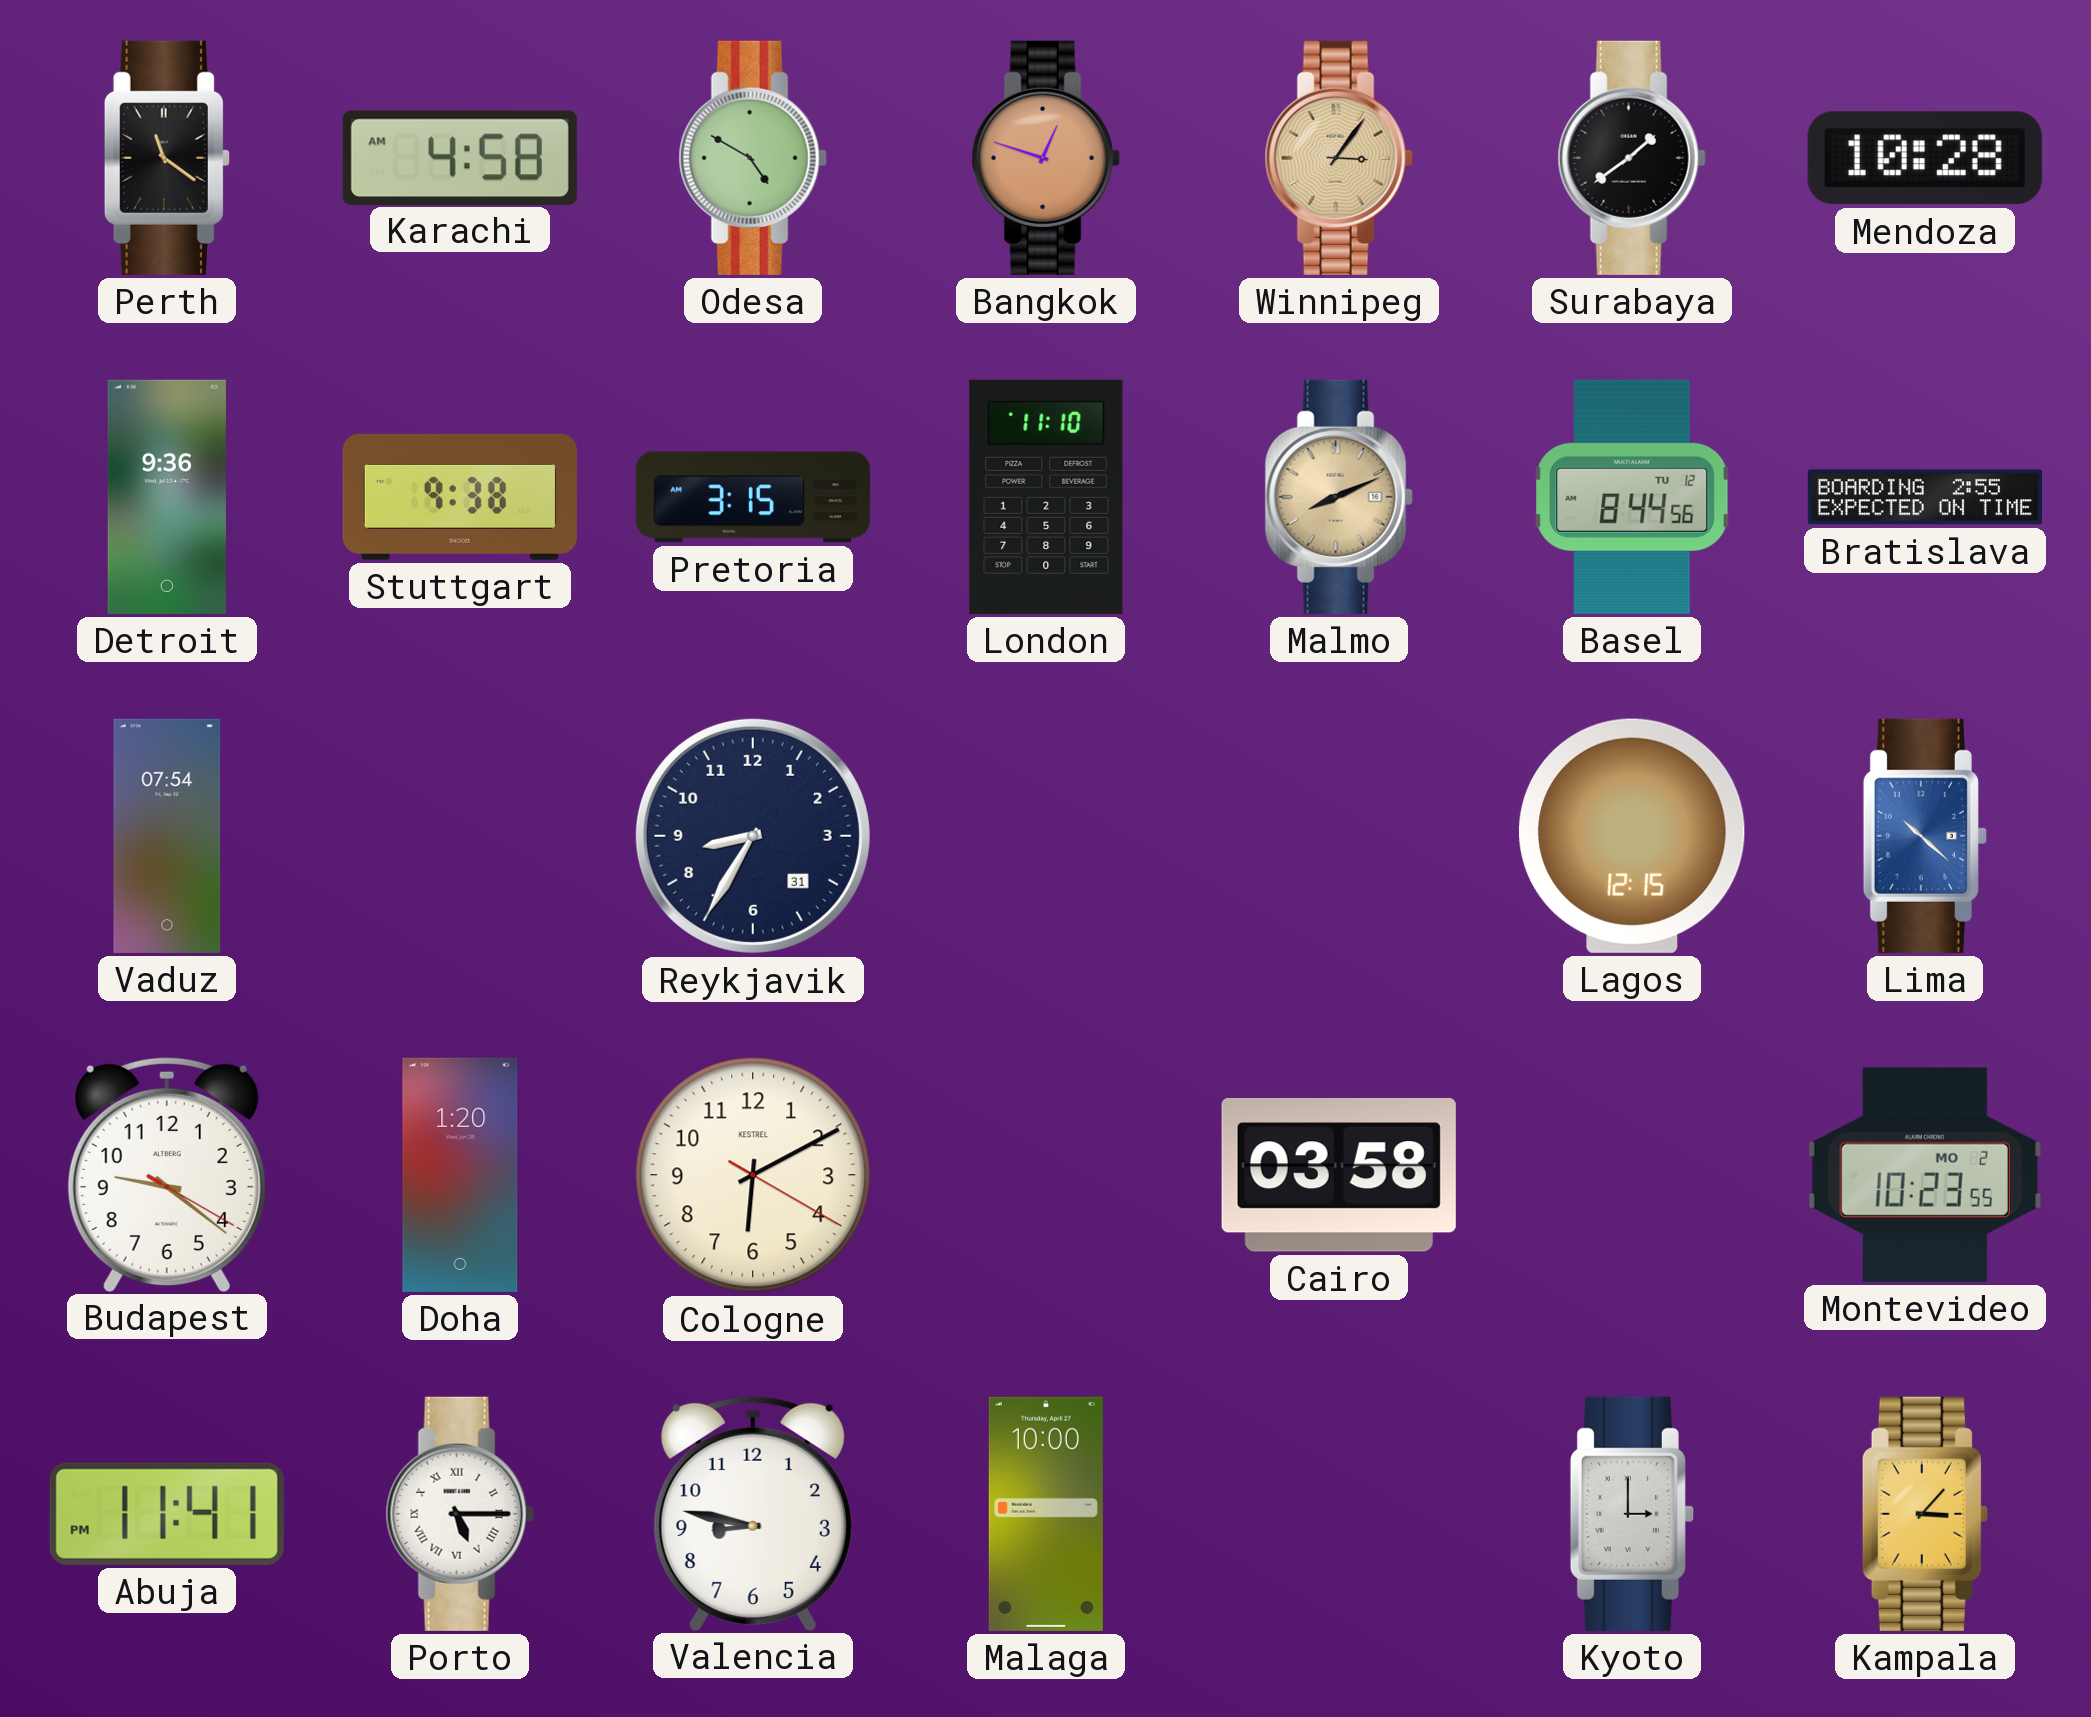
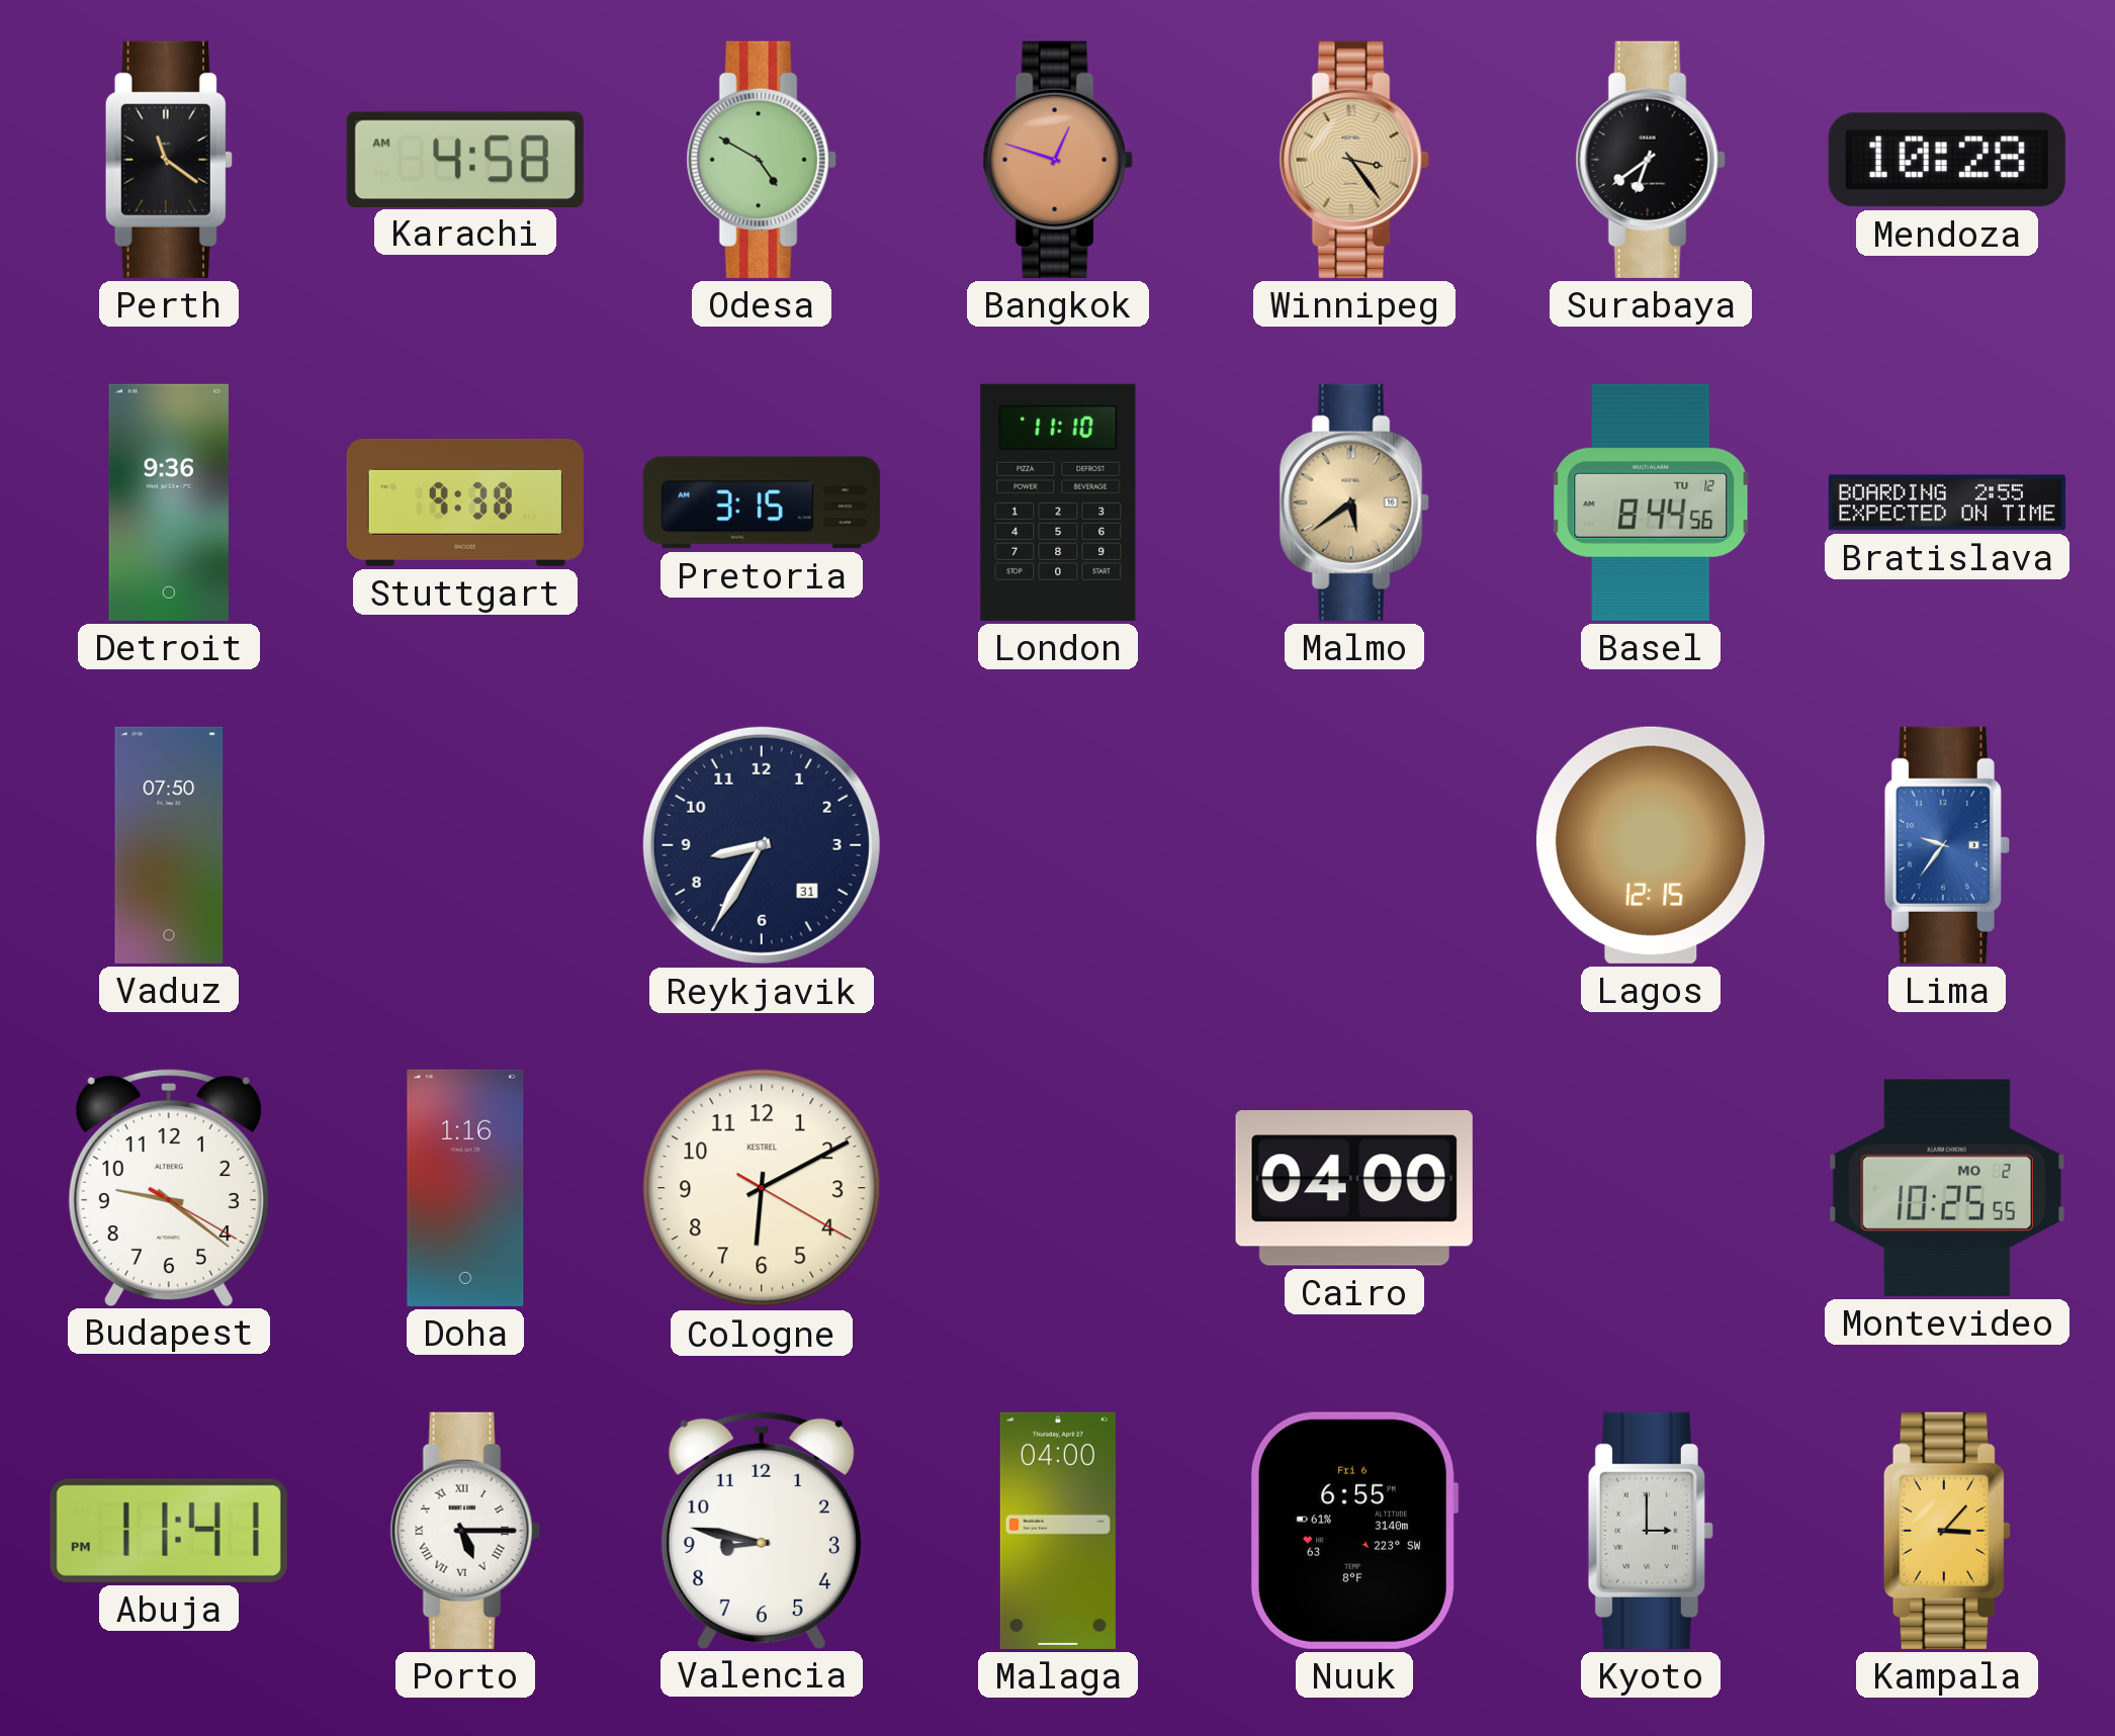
Winnipeg: 3:06 -> 3:24
Surabaya: 1:39 -> 6:39
Malmo: 8:11 -> 5:39
Vaduz: 07:54 -> 07:50
Lima: 10:22 -> 9:36
Doha: 1:20 -> 1:16
Cairo: 03:58 -> 04:00
Montevideo: 10:23 -> 10:25
Malaga: 10:00 -> 04:00
Nuuk: none -> 6:55
